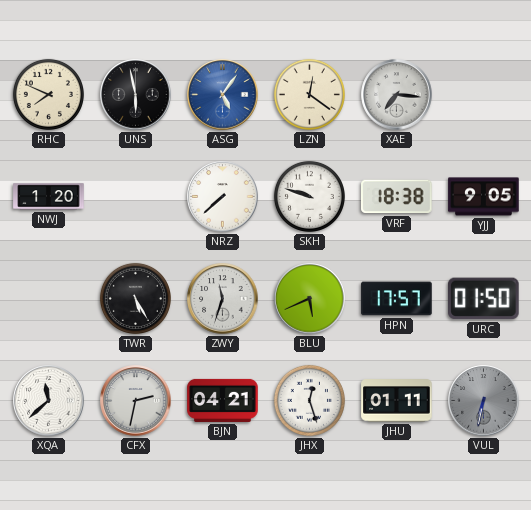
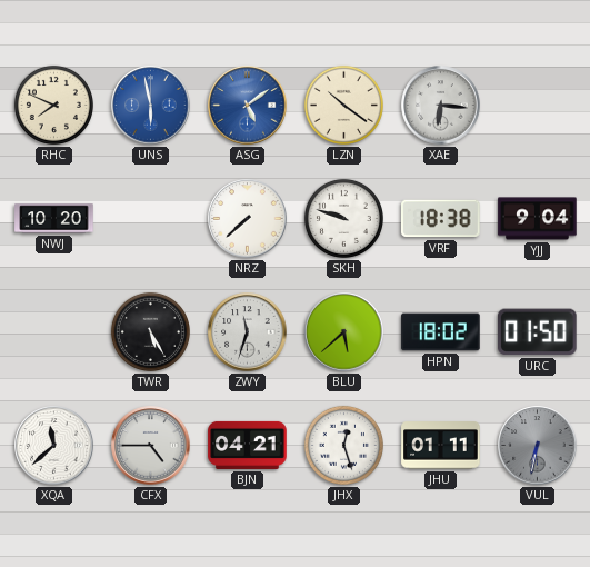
UNS dial: black -> blue
ASG: 5:06 -> 5:09
LZN: 12:21 -> 10:21
XAE: 7:16 -> 6:16
NWJ: 1:20 -> 10:20
YJJ: 9:05 -> 9:04
BLU: 5:41 -> 5:38
HPN: 17:57 -> 18:02
CFX: 2:32 -> 4:45
